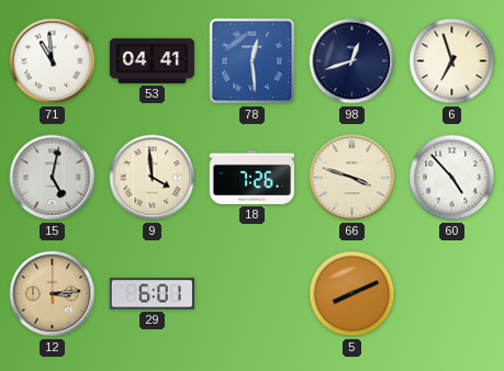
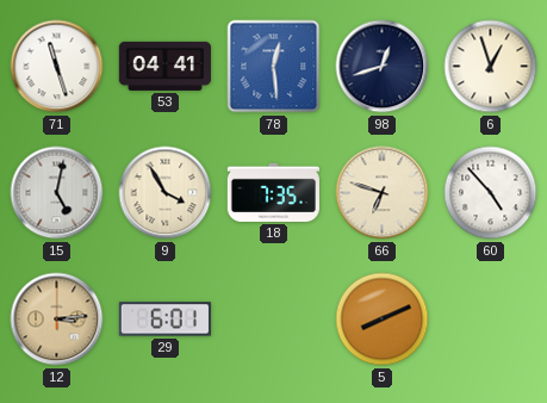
71: 10:59 -> 11:27
6: 6:57 -> 12:57
9: 3:59 -> 3:55
18: 7:26 -> 7:35
66: 3:48 -> 6:48
